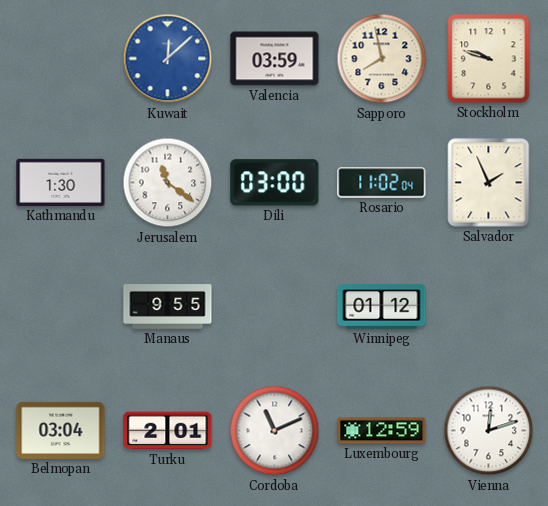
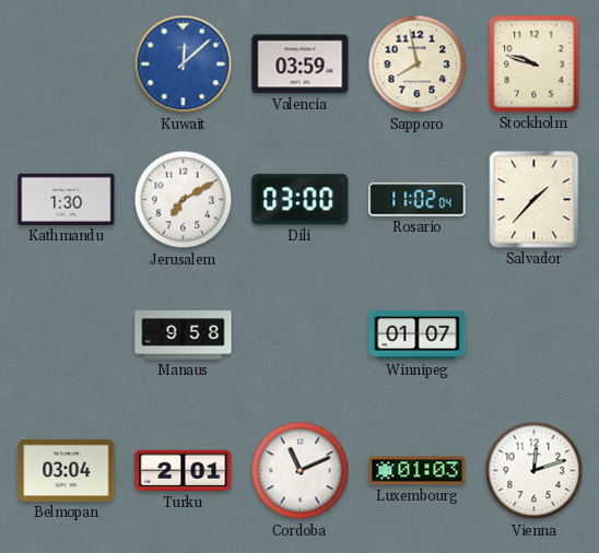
Jerusalem: 11:21 -> 7:10
Salvador: 1:56 -> 1:37
Manaus: 9:55 -> 9:58
Winnipeg: 01:12 -> 01:07
Luxembourg: 12:59 -> 01:03
